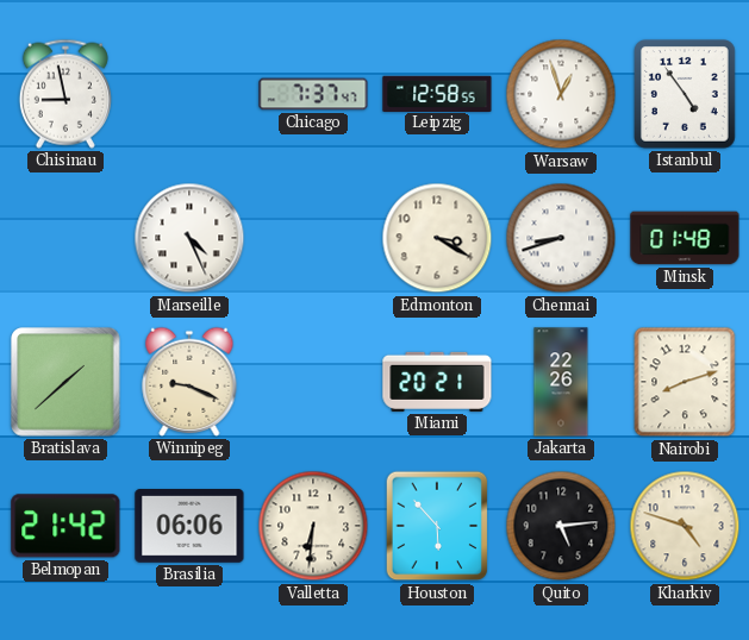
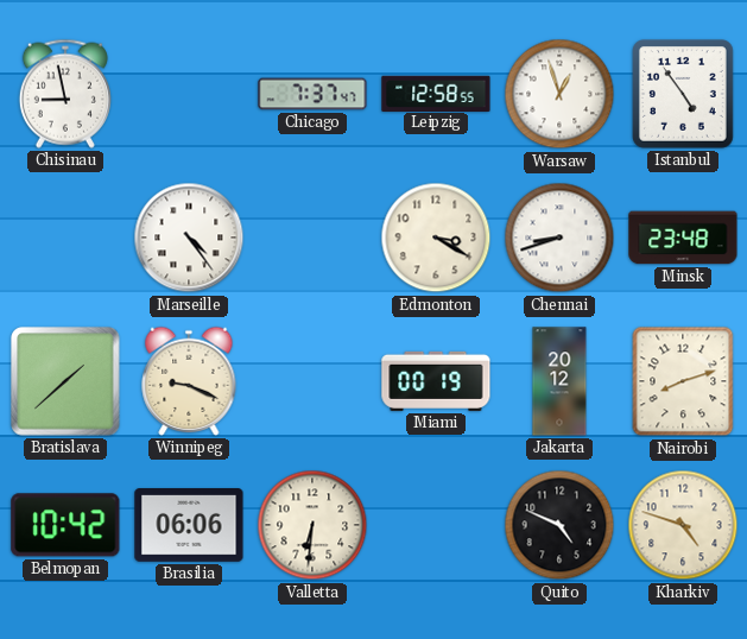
Marseille: 4:26 -> 4:24
Minsk: 01:48 -> 23:48
Miami: 20:21 -> 00:19
Jakarta: 22:26 -> 20:12
Belmopan: 21:42 -> 10:42
Houston: 5:53 -> none
Quito: 5:14 -> 4:49
